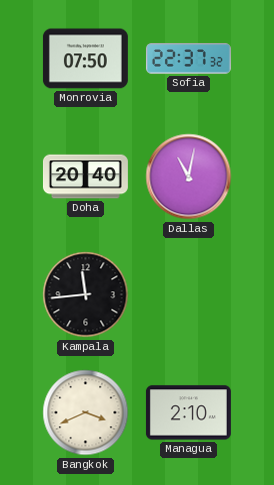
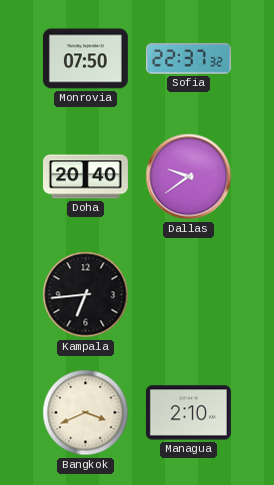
Dallas: 11:02 -> 9:39
Kampala: 11:44 -> 6:44
